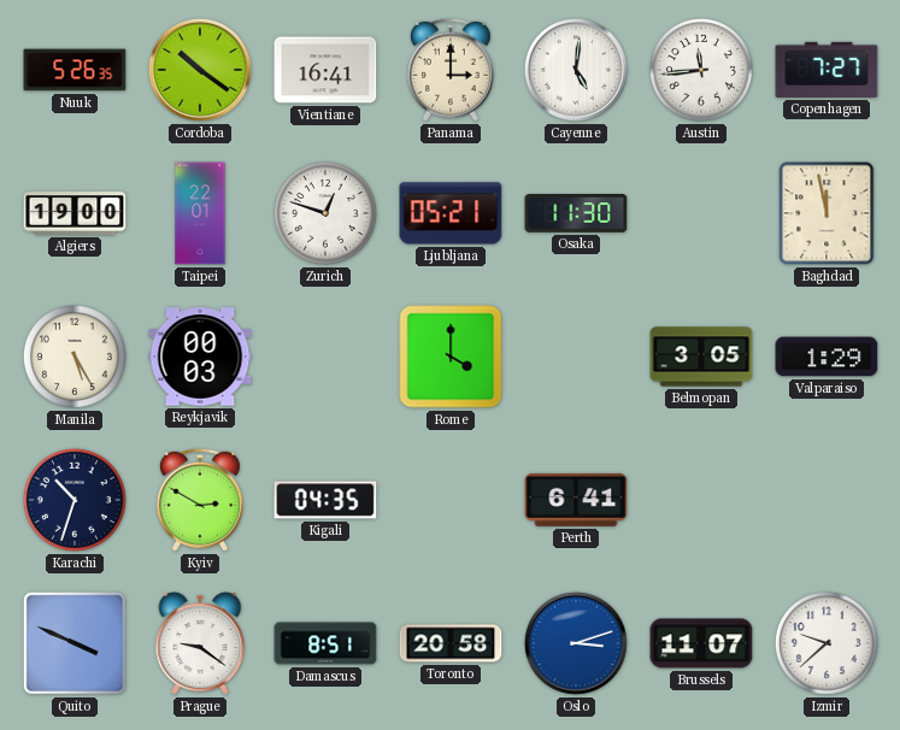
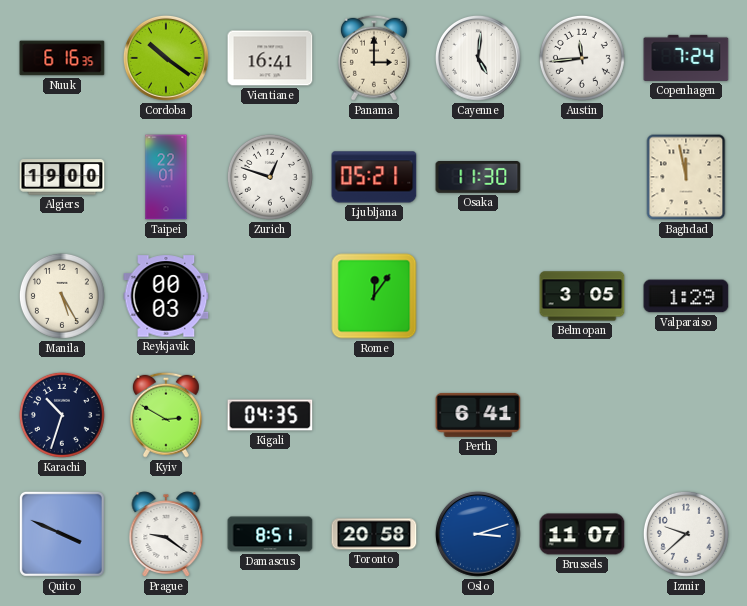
Nuuk: 5:26 -> 6:16
Copenhagen: 7:27 -> 7:24
Rome: 4:00 -> 12:06
